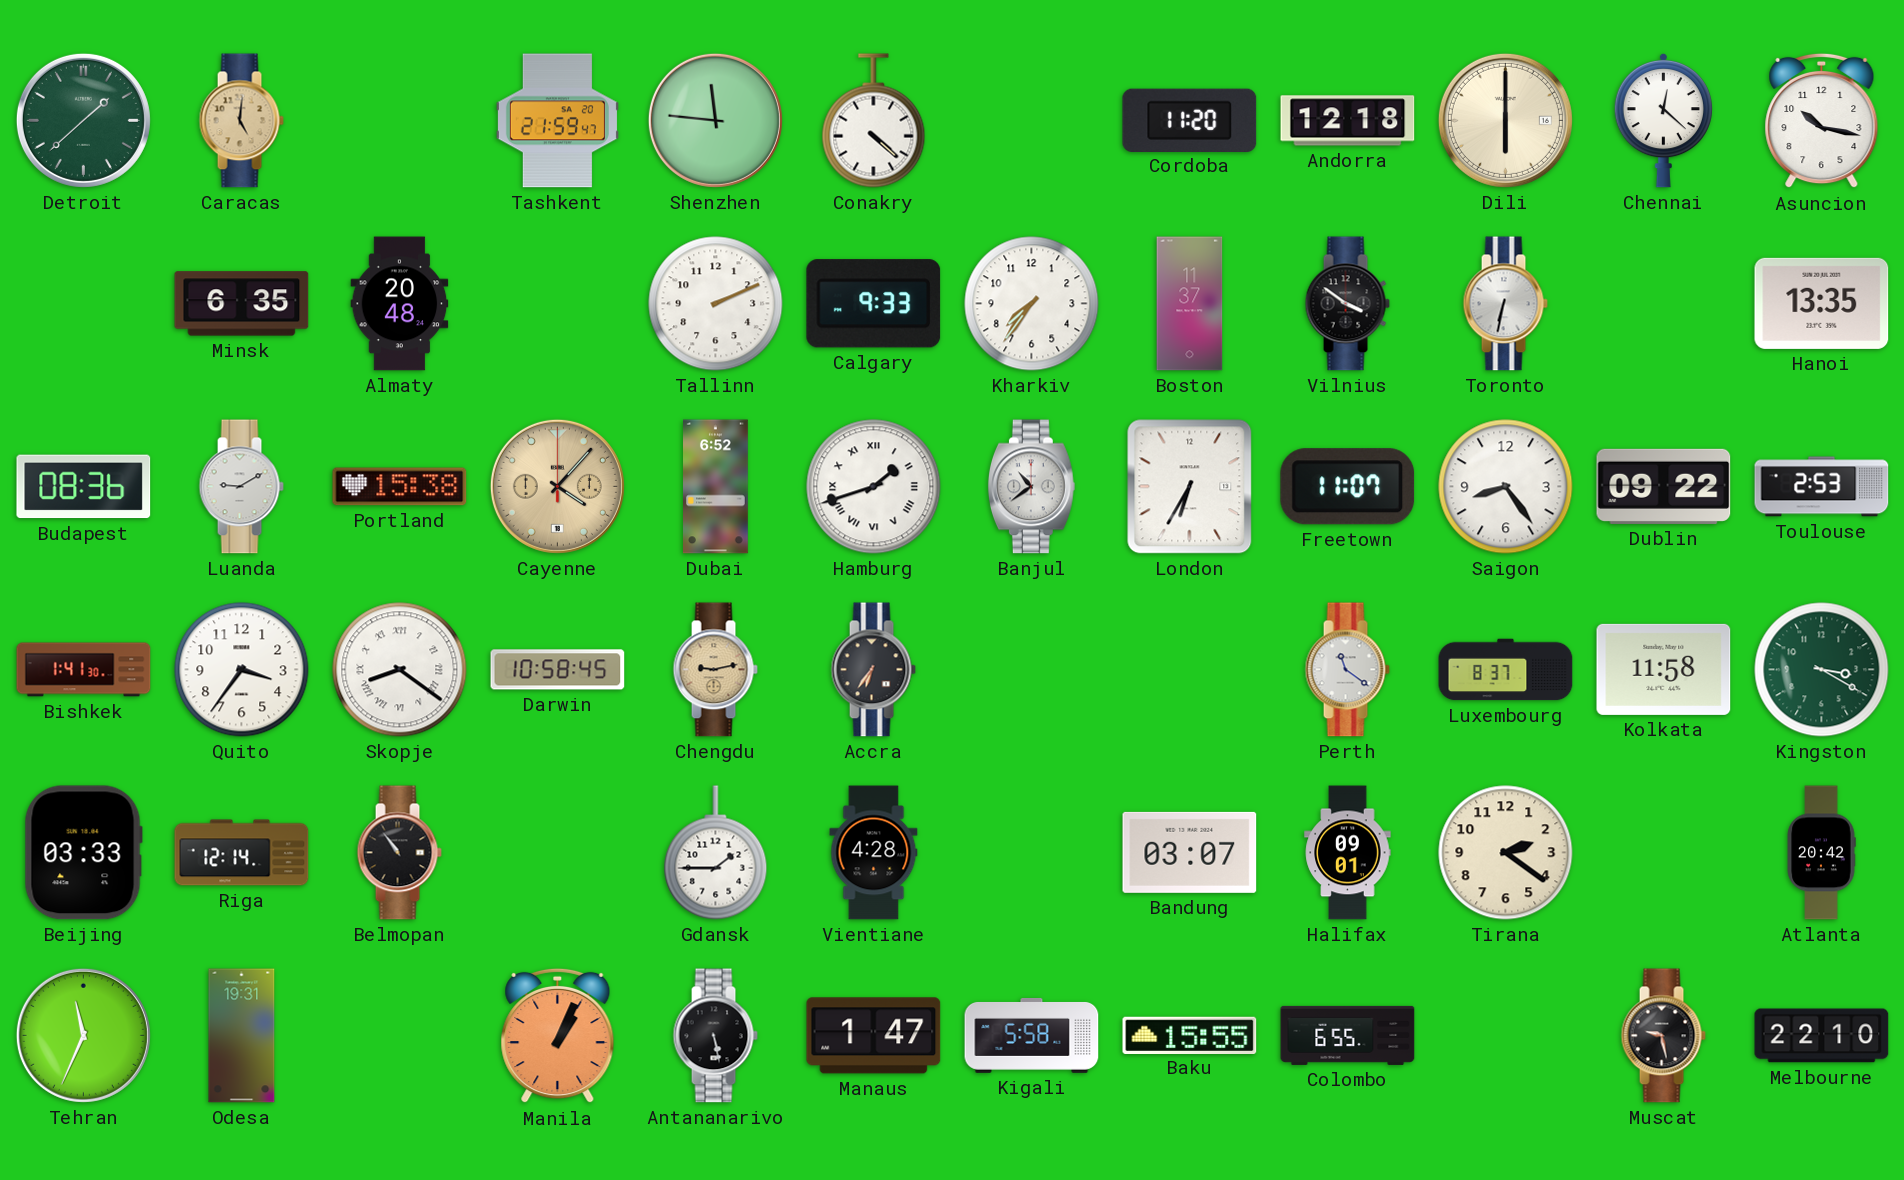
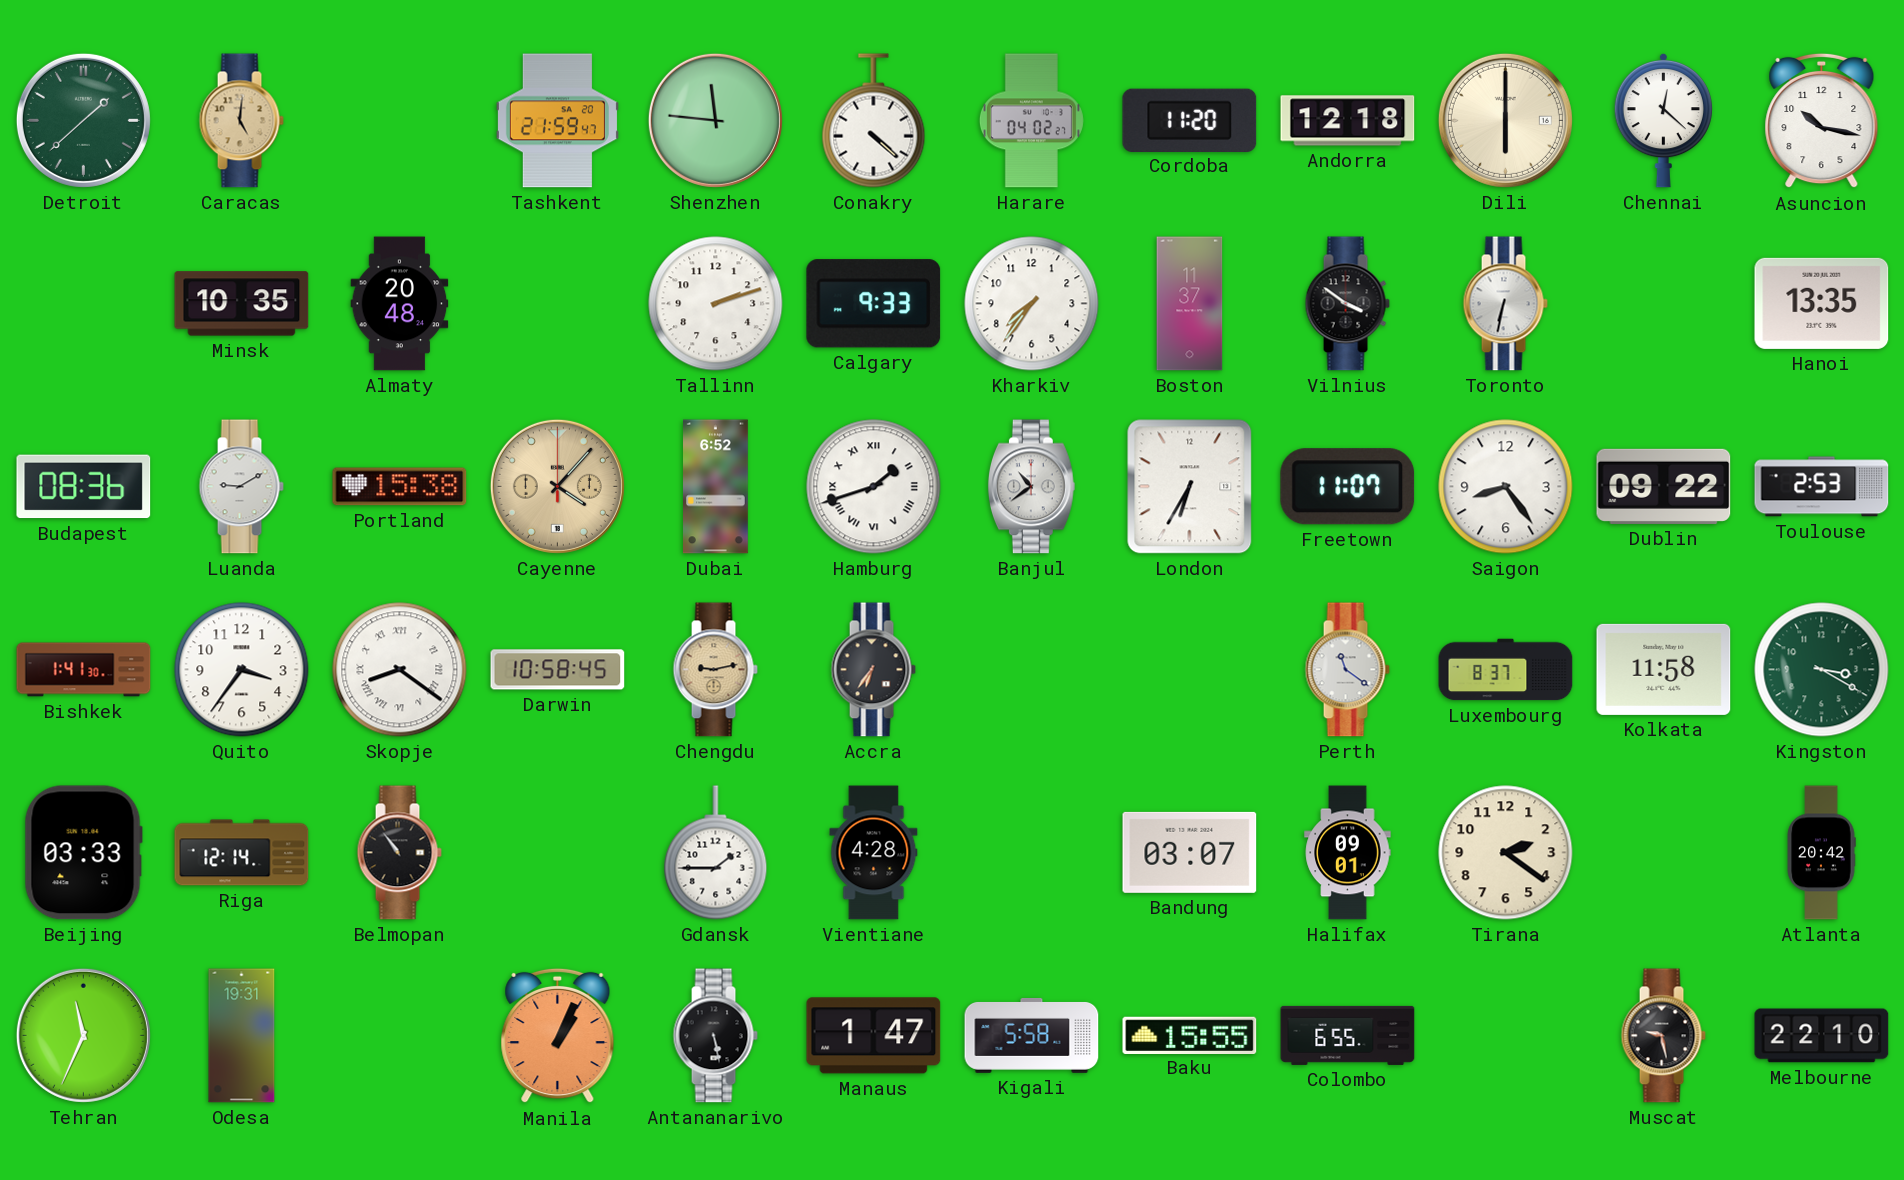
Harare: none -> 04:02
Minsk: 6:35 -> 10:35
Tallinn: 2:11 -> 2:12
